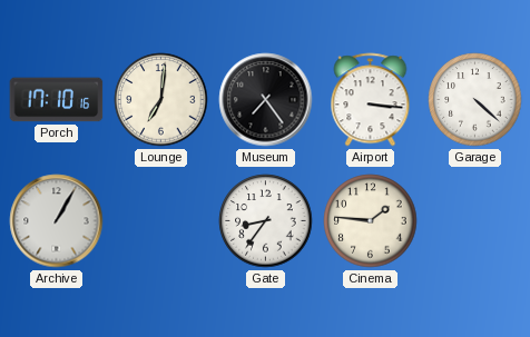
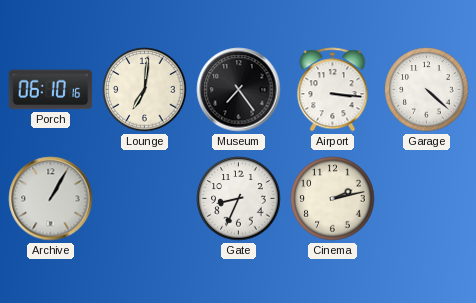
Porch: 17:10 -> 06:10
Gate: 8:36 -> 8:34
Cinema: 1:46 -> 2:13
